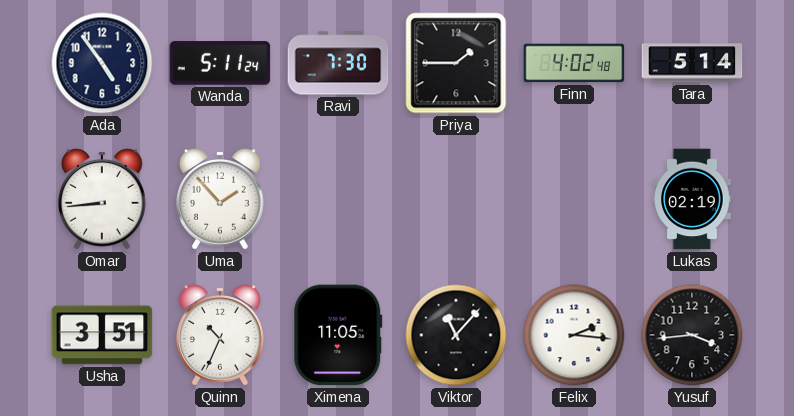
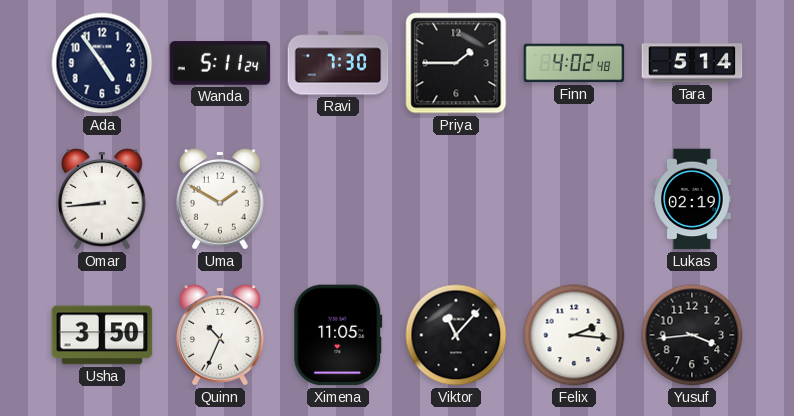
Uma: 1:53 -> 1:50
Usha: 3:51 -> 3:50
